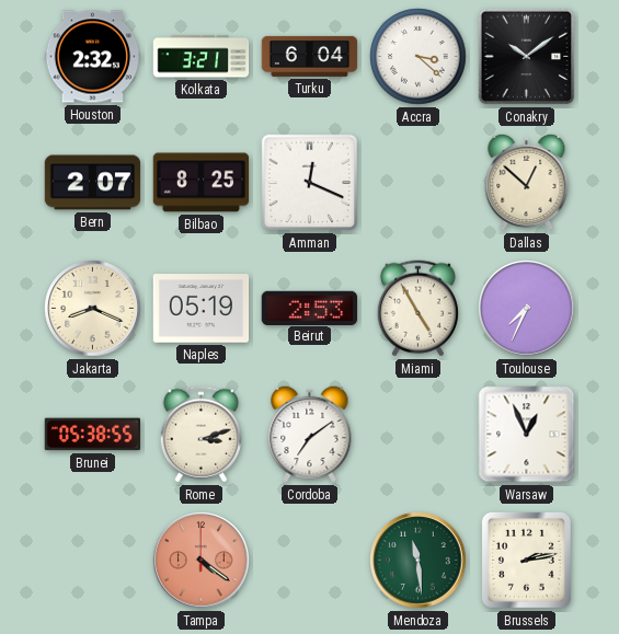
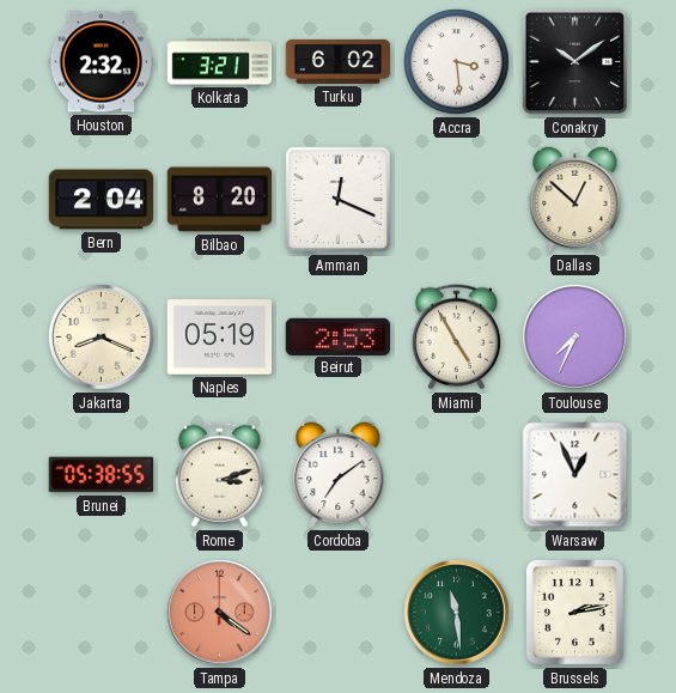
Turku: 6:04 -> 6:02
Accra: 3:22 -> 3:29
Bern: 2:07 -> 2:04
Bilbao: 8:25 -> 8:20
